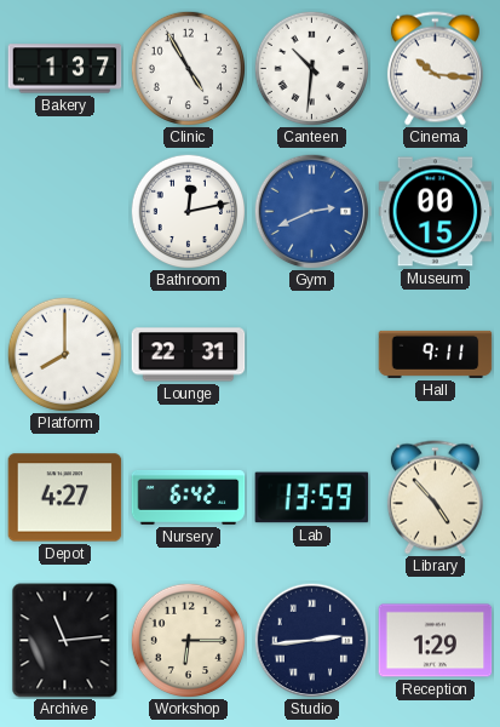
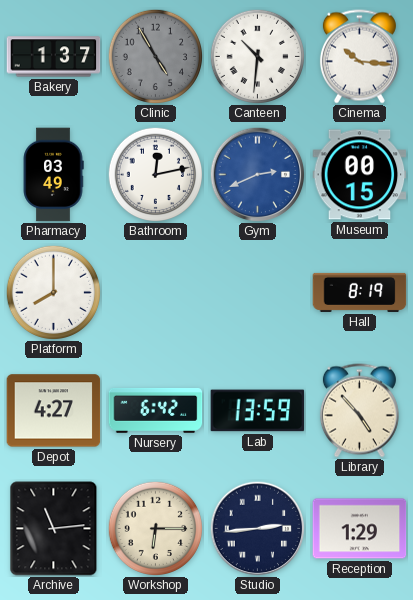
Clinic dial: white -> grey
Pharmacy: none -> 03:49
Lounge: 22:31 -> none
Hall: 9:11 -> 8:19
